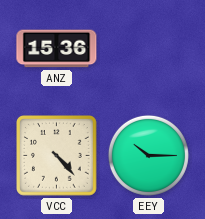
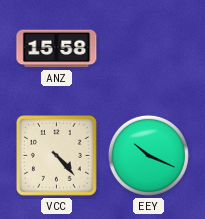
ANZ: 15:36 -> 15:58
EEY: 10:15 -> 10:19
